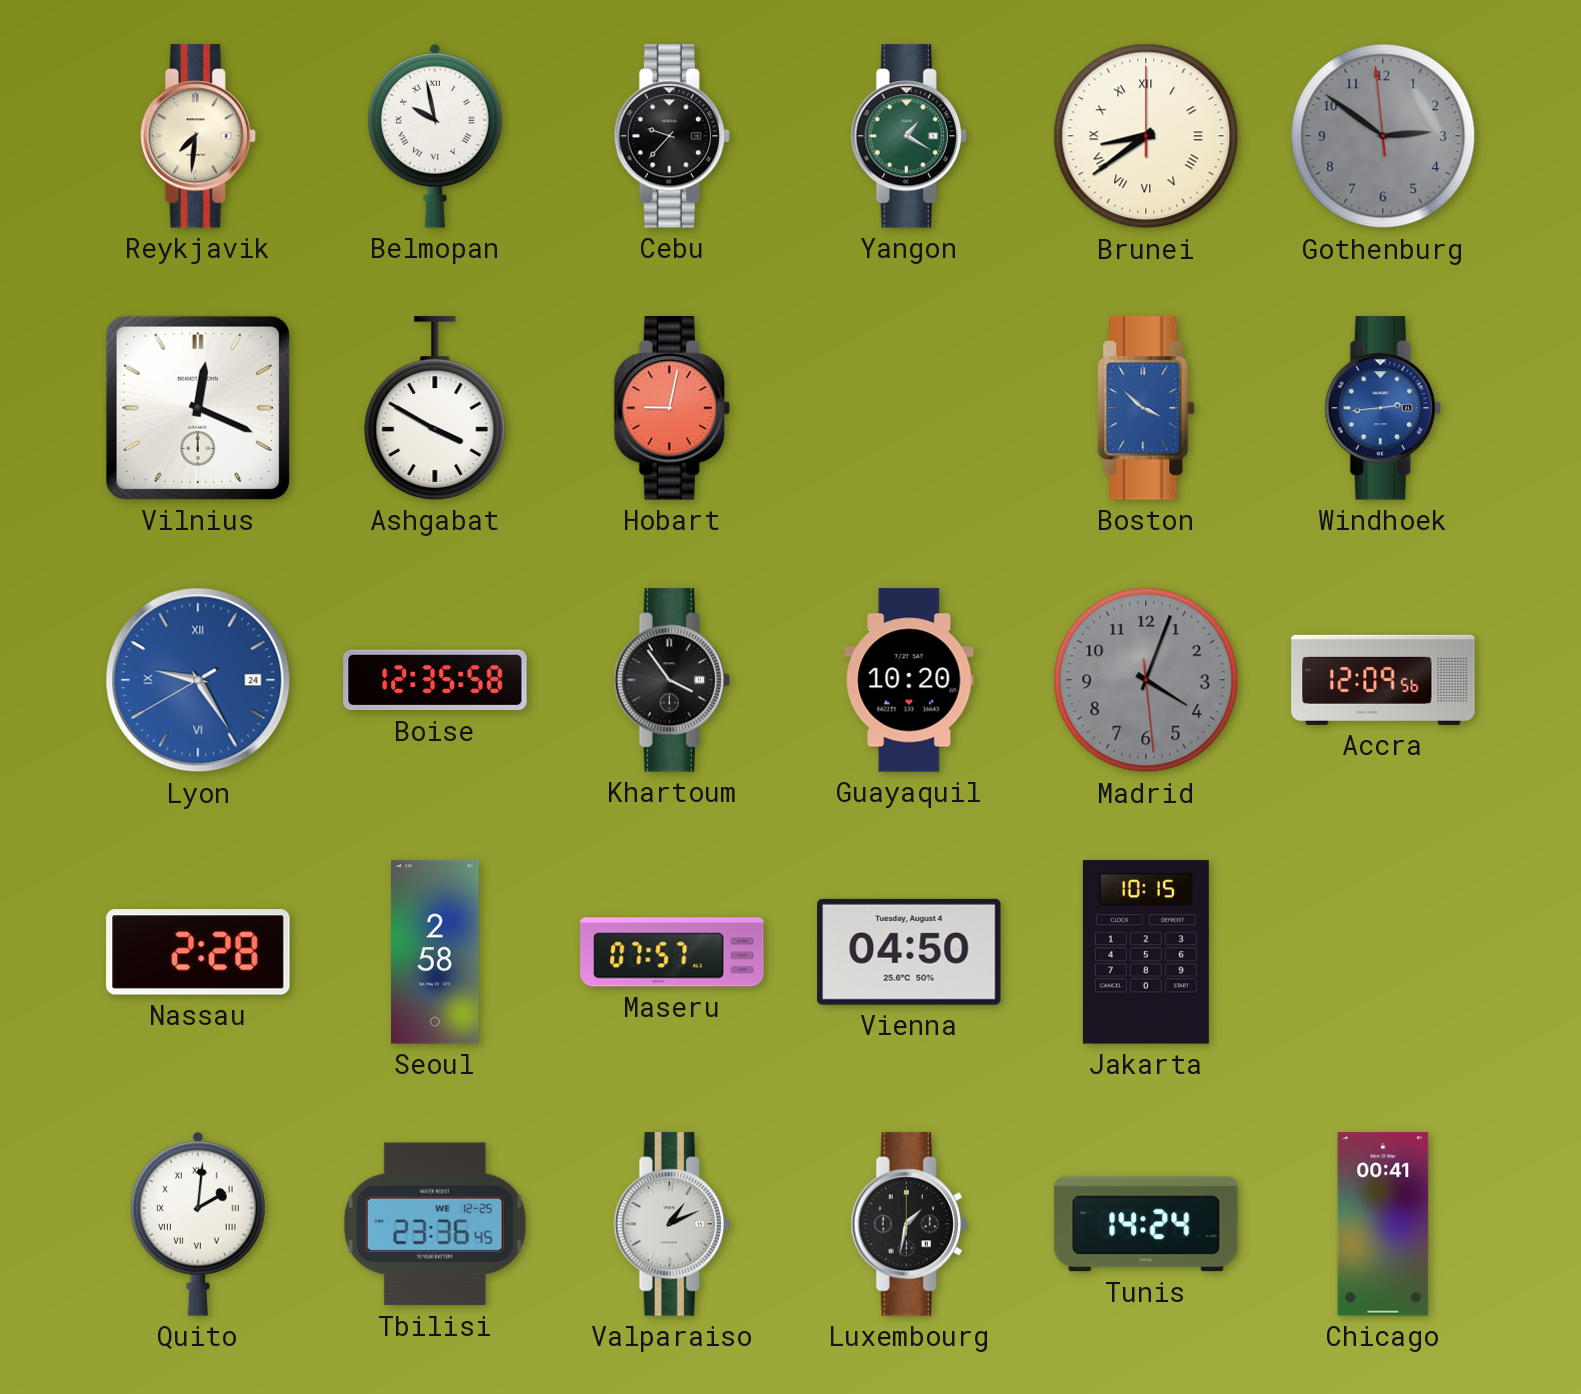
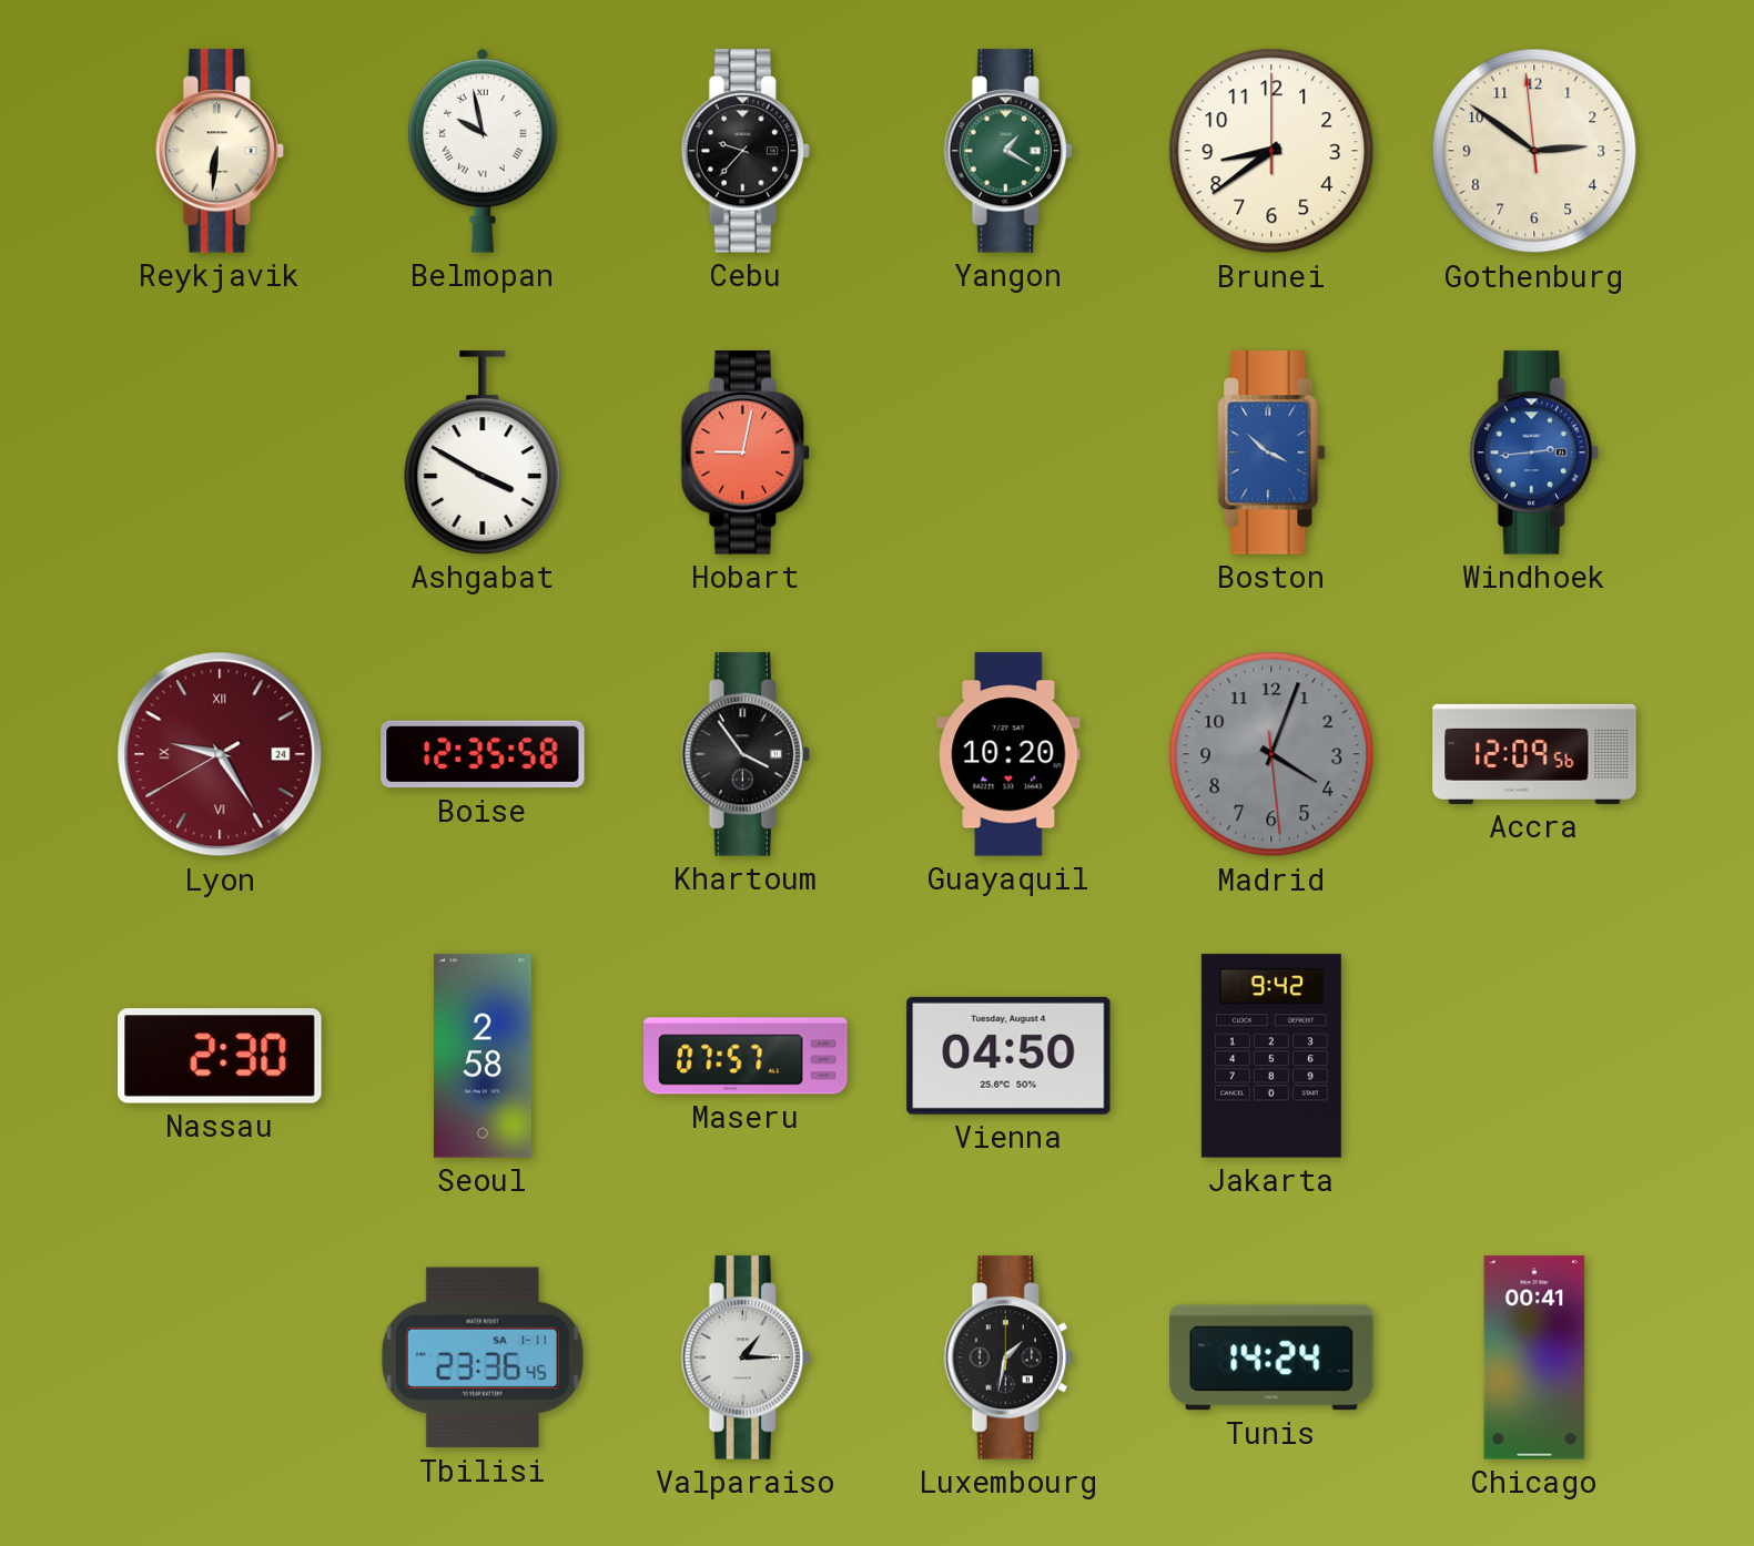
Reykjavik: 7:31 -> 6:31
Brunei numerals: Roman -> Arabic
Gothenburg dial: grey -> cream
Vilnius: 12:19 -> none
Lyon dial: blue -> burgundy
Nassau: 2:28 -> 2:30
Jakarta: 10:15 -> 9:42
Quito: 2:01 -> none
Tbilisi date: WE 12-25 -> SA 1-11
Valparaiso: 1:11 -> 1:15
